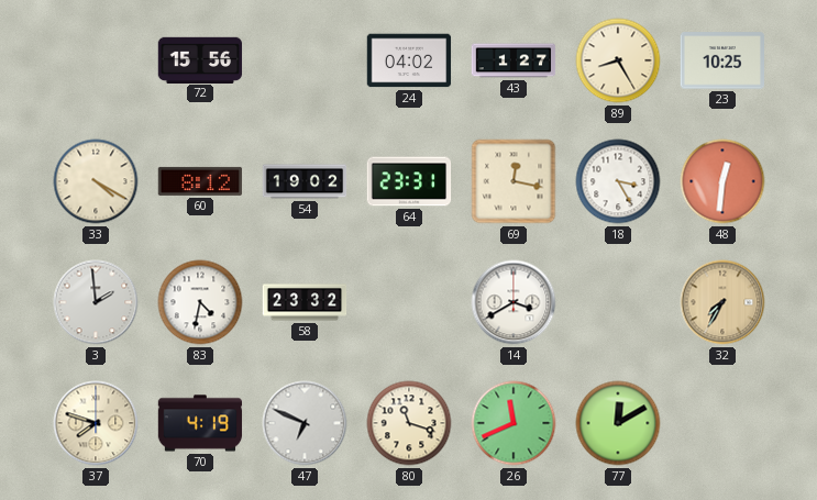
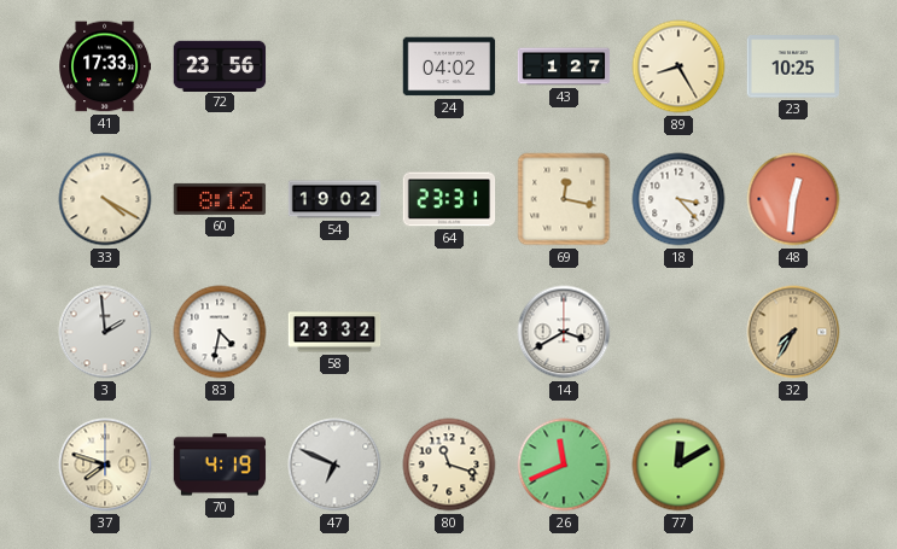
41: none -> 17:33
72: 15:56 -> 23:56
18: 3:25 -> 3:23
